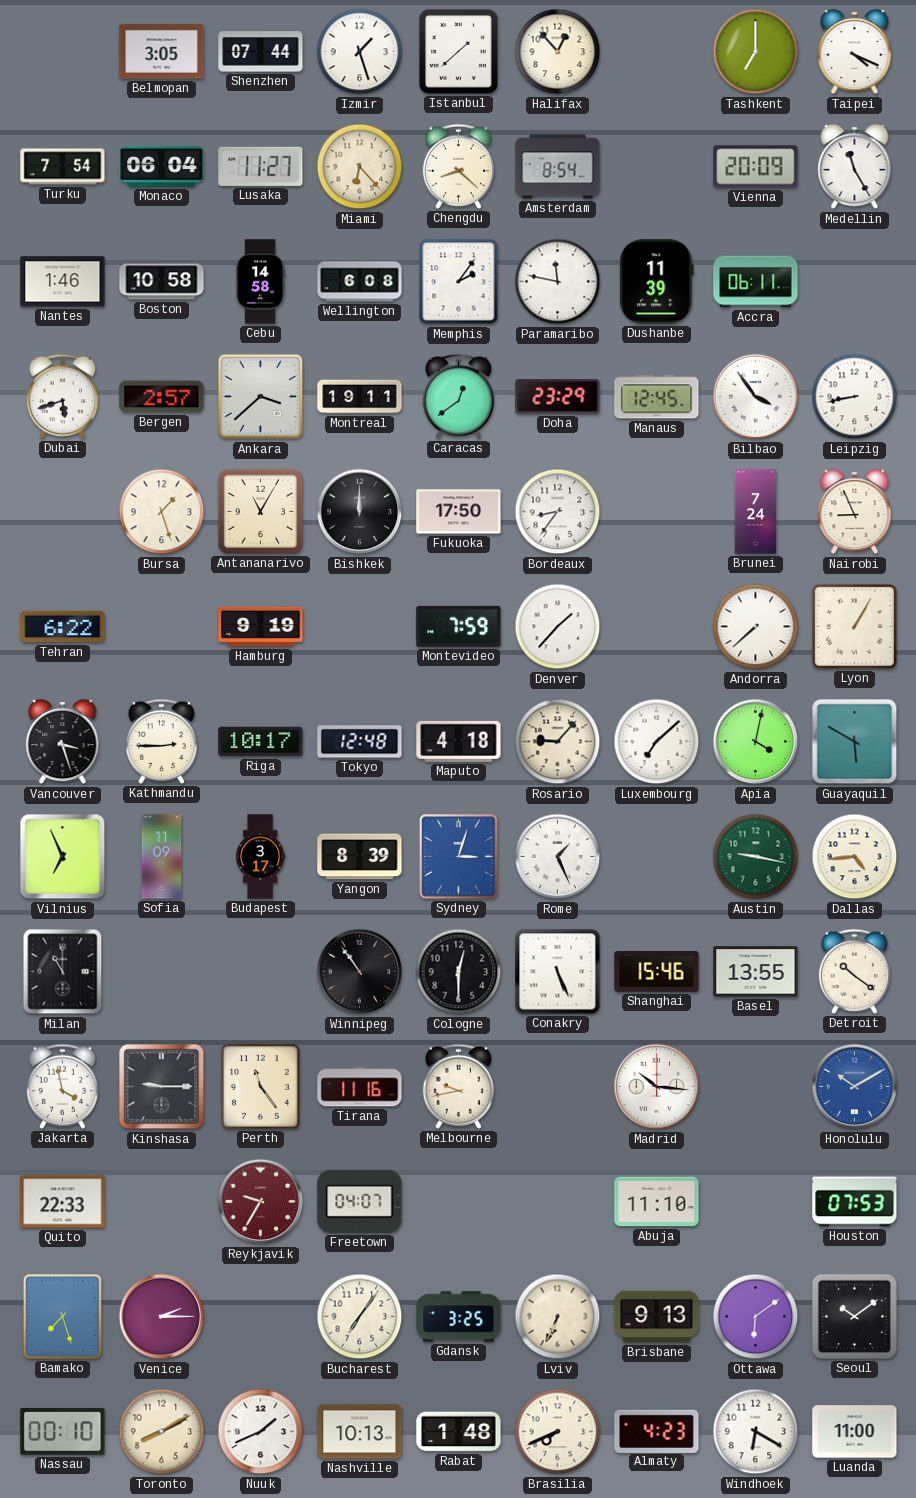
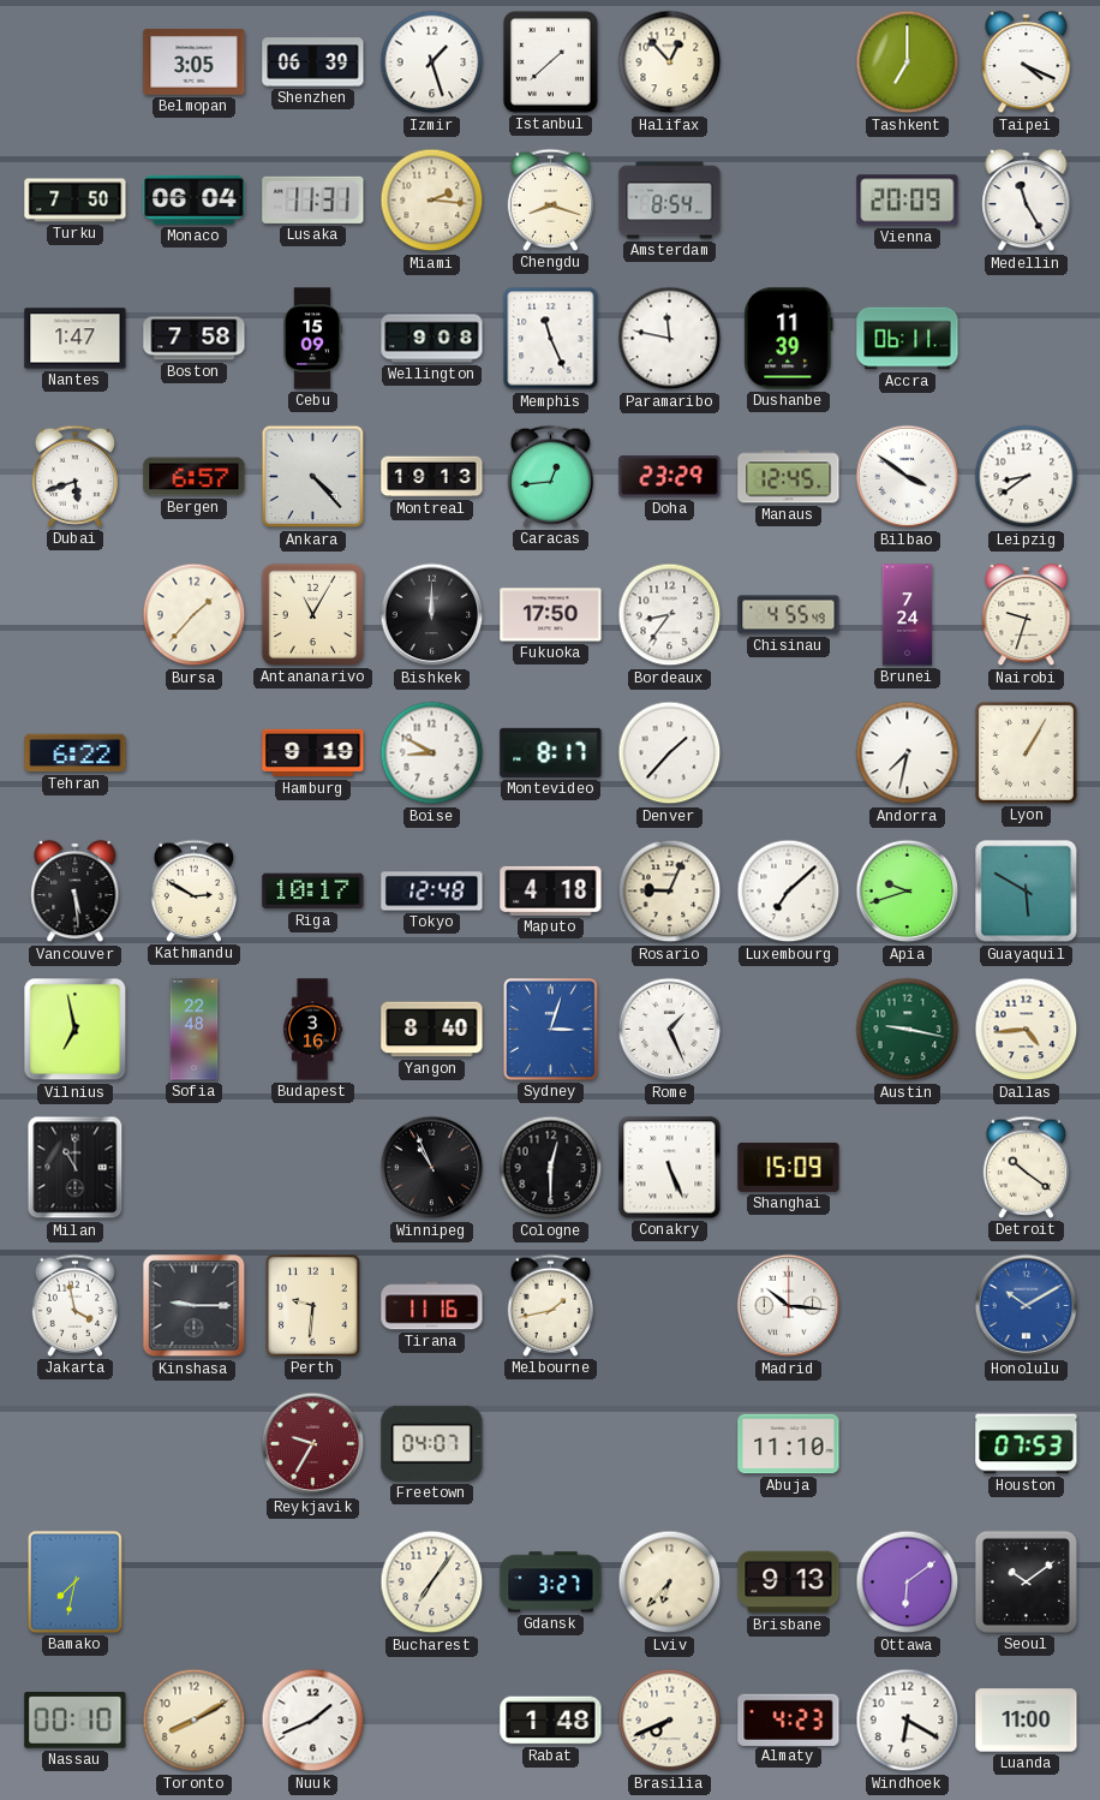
Shenzhen: 07:44 -> 06:39
Turku: 7:54 -> 7:50
Lusaka: 11:27 -> 11:31
Miami: 6:23 -> 2:16
Chengdu: 8:22 -> 8:18
Nantes: 1:46 -> 1:47
Boston: 10:58 -> 7:58
Cebu: 14:58 -> 15:09
Wellington: 6:08 -> 9:08
Memphis: 2:06 -> 11:26
Bergen: 2:57 -> 6:57
Ankara: 3:38 -> 4:23
Montreal: 19:11 -> 19:13
Caracas: 12:39 -> 12:44
Bilbao: 3:54 -> 3:51
Leipzig: 8:43 -> 8:39
Bursa: 1:27 -> 1:37
Chisinau: none -> 4:55
Nairobi: 8:56 -> 9:33
Boise: none -> 8:50
Montevideo: 7:59 -> 8:17
Andorra: 7:38 -> 7:32
Vancouver: 3:27 -> 5:29
Kathmandu: 2:45 -> 2:50
Rosario: 9:07 -> 9:04
Apia: 4:02 -> 9:42
Vilnius: 6:56 -> 6:58
Sofia: 11:09 -> 22:48
Budapest: 3:17 -> 3:16
Yangon: 8:39 -> 8:40
Winnipeg: 10:54 -> 10:56
Shanghai: 15:46 -> 15:09
Basel: 13:55 -> none
Perth: 11:24 -> 9:31
Melbourne: 9:43 -> 1:43
Quito: 22:33 -> none
Bamako: 7:27 -> 7:32
Venice: 2:15 -> none
Gdansk: 3:25 -> 3:27
Lviv: 6:34 -> 6:37
Nashville: 10:13 -> none
